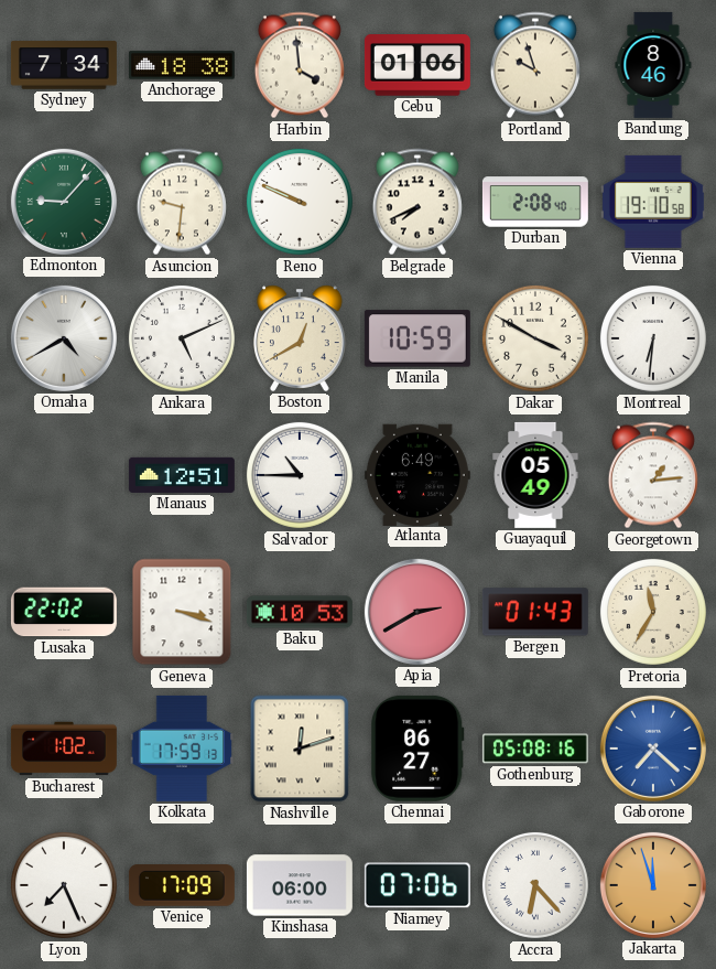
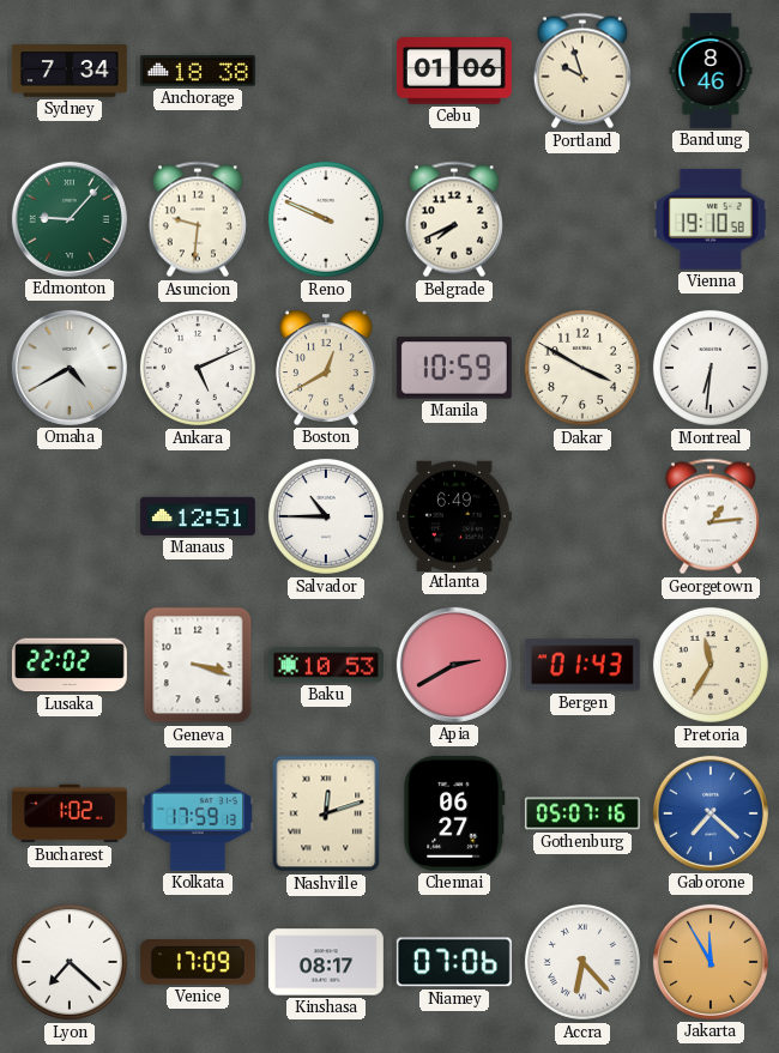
Harbin: 3:59 -> none
Durban: 2:08 -> none
Guayaquil: 05:49 -> none
Gothenburg: 05:08 -> 05:07
Lyon: 7:26 -> 7:22
Kinshasa: 06:00 -> 08:17
Jakarta: 11:57 -> 11:55
